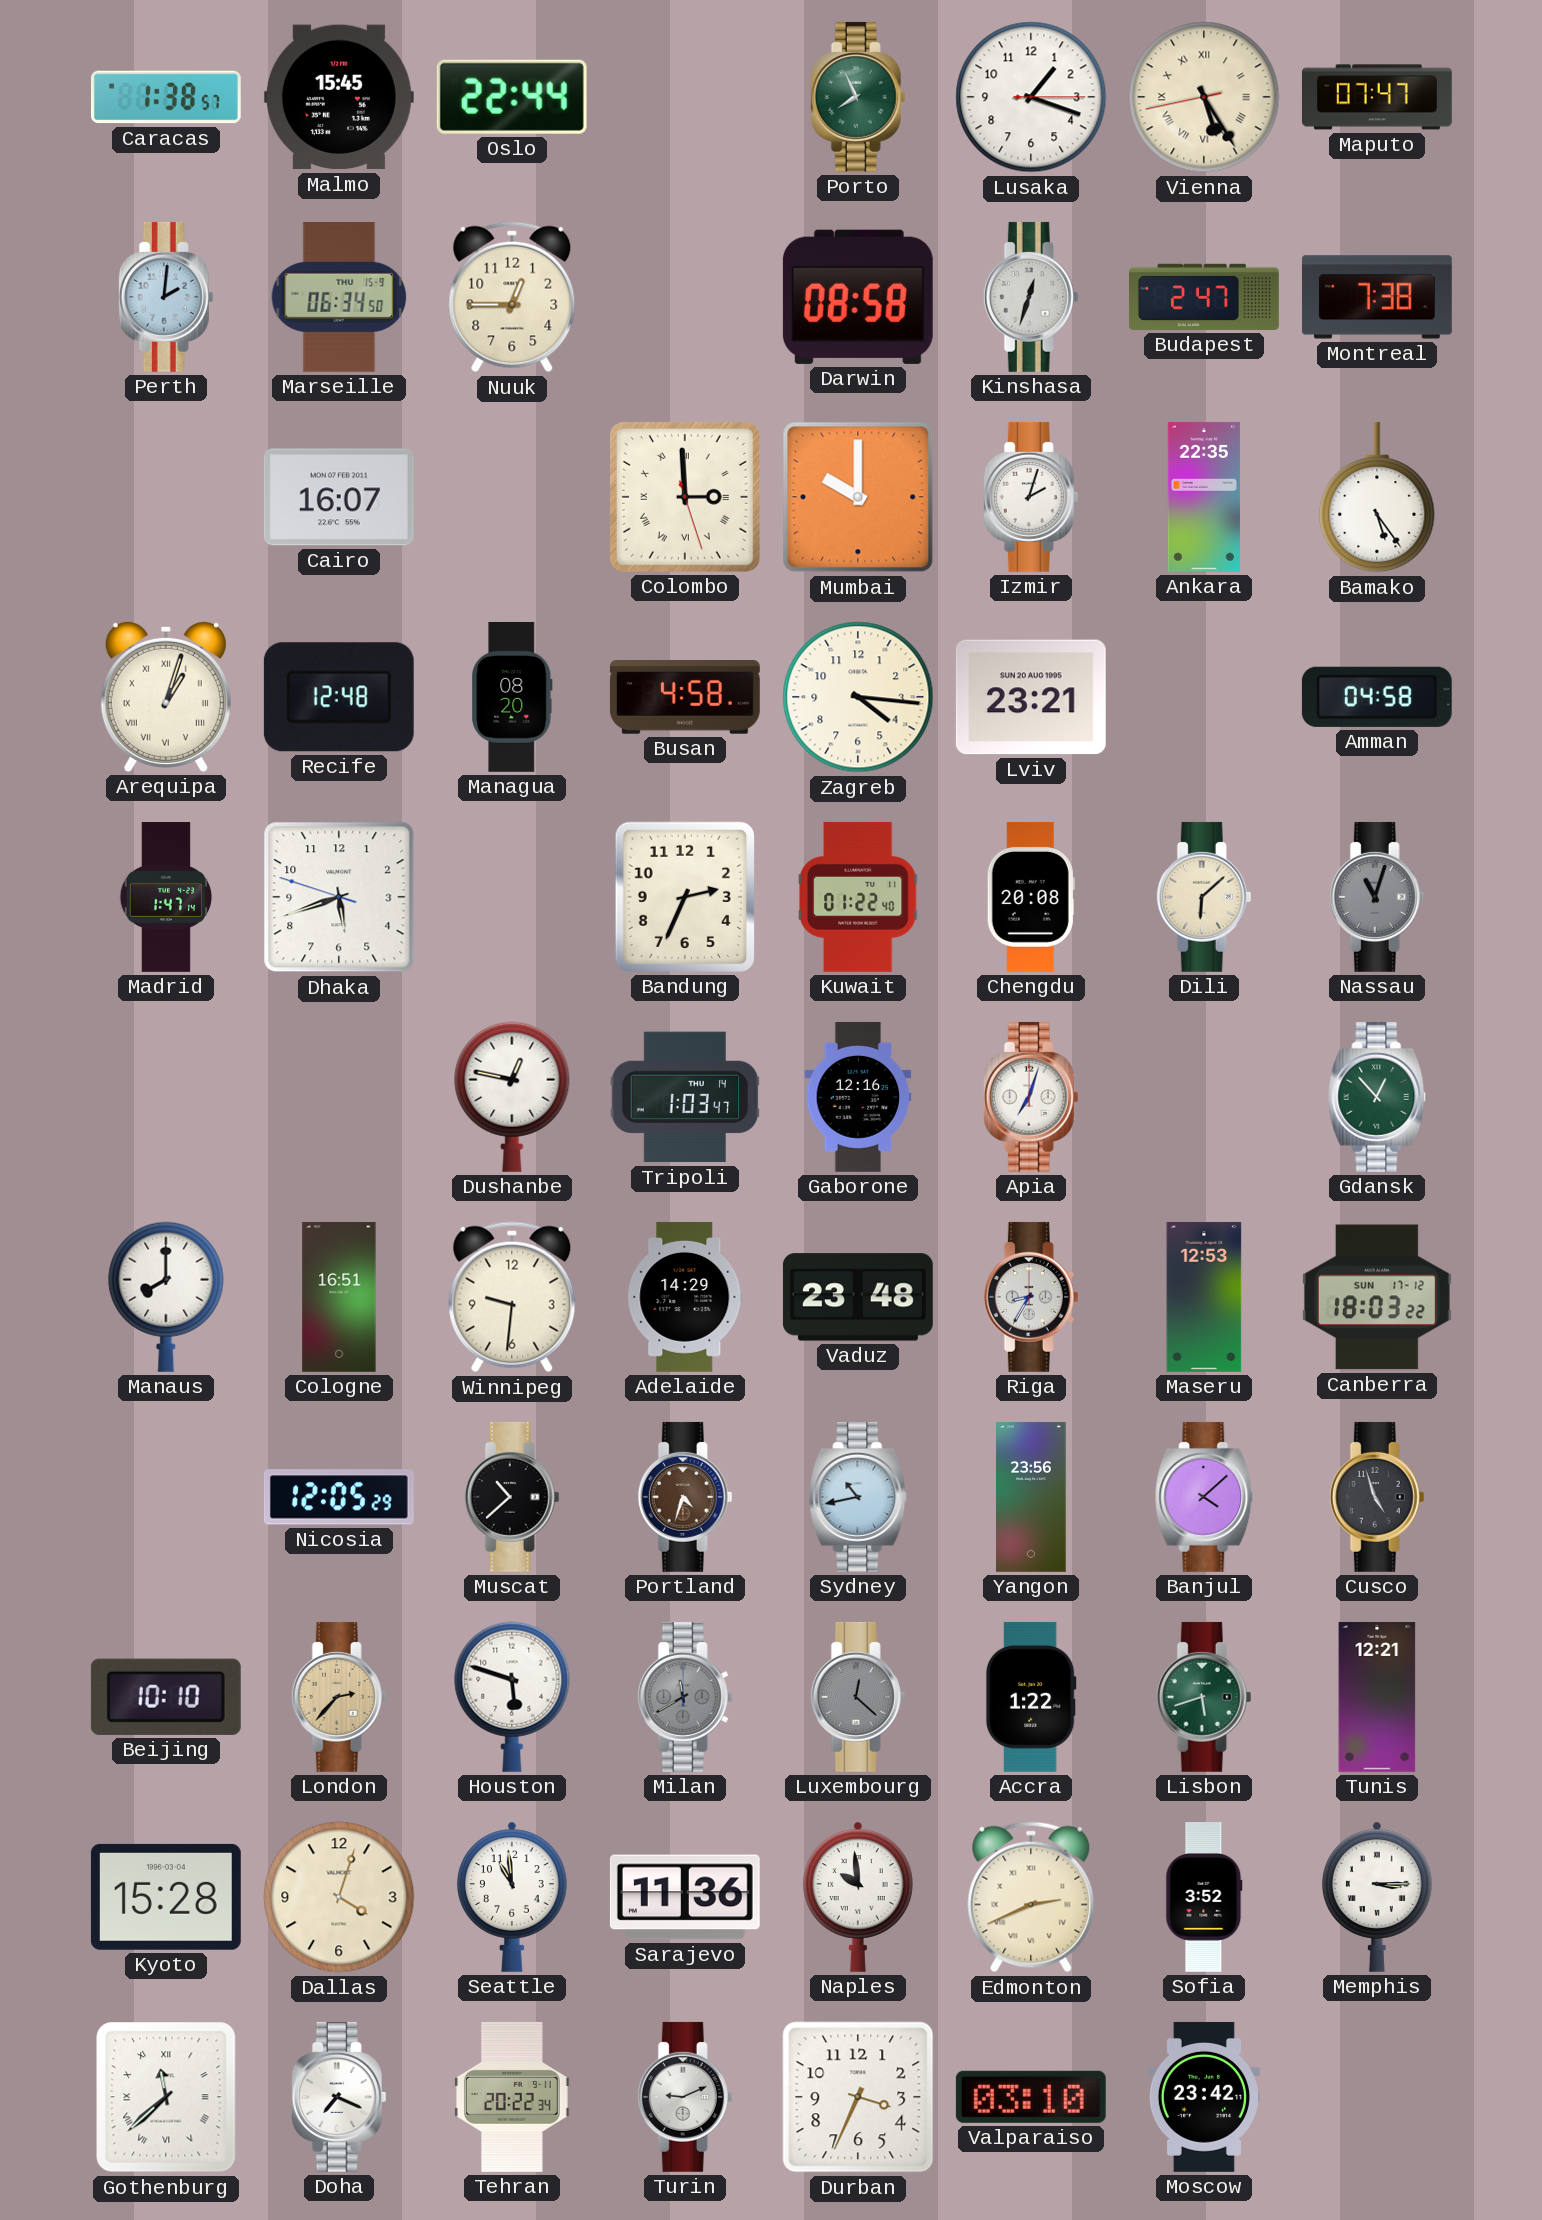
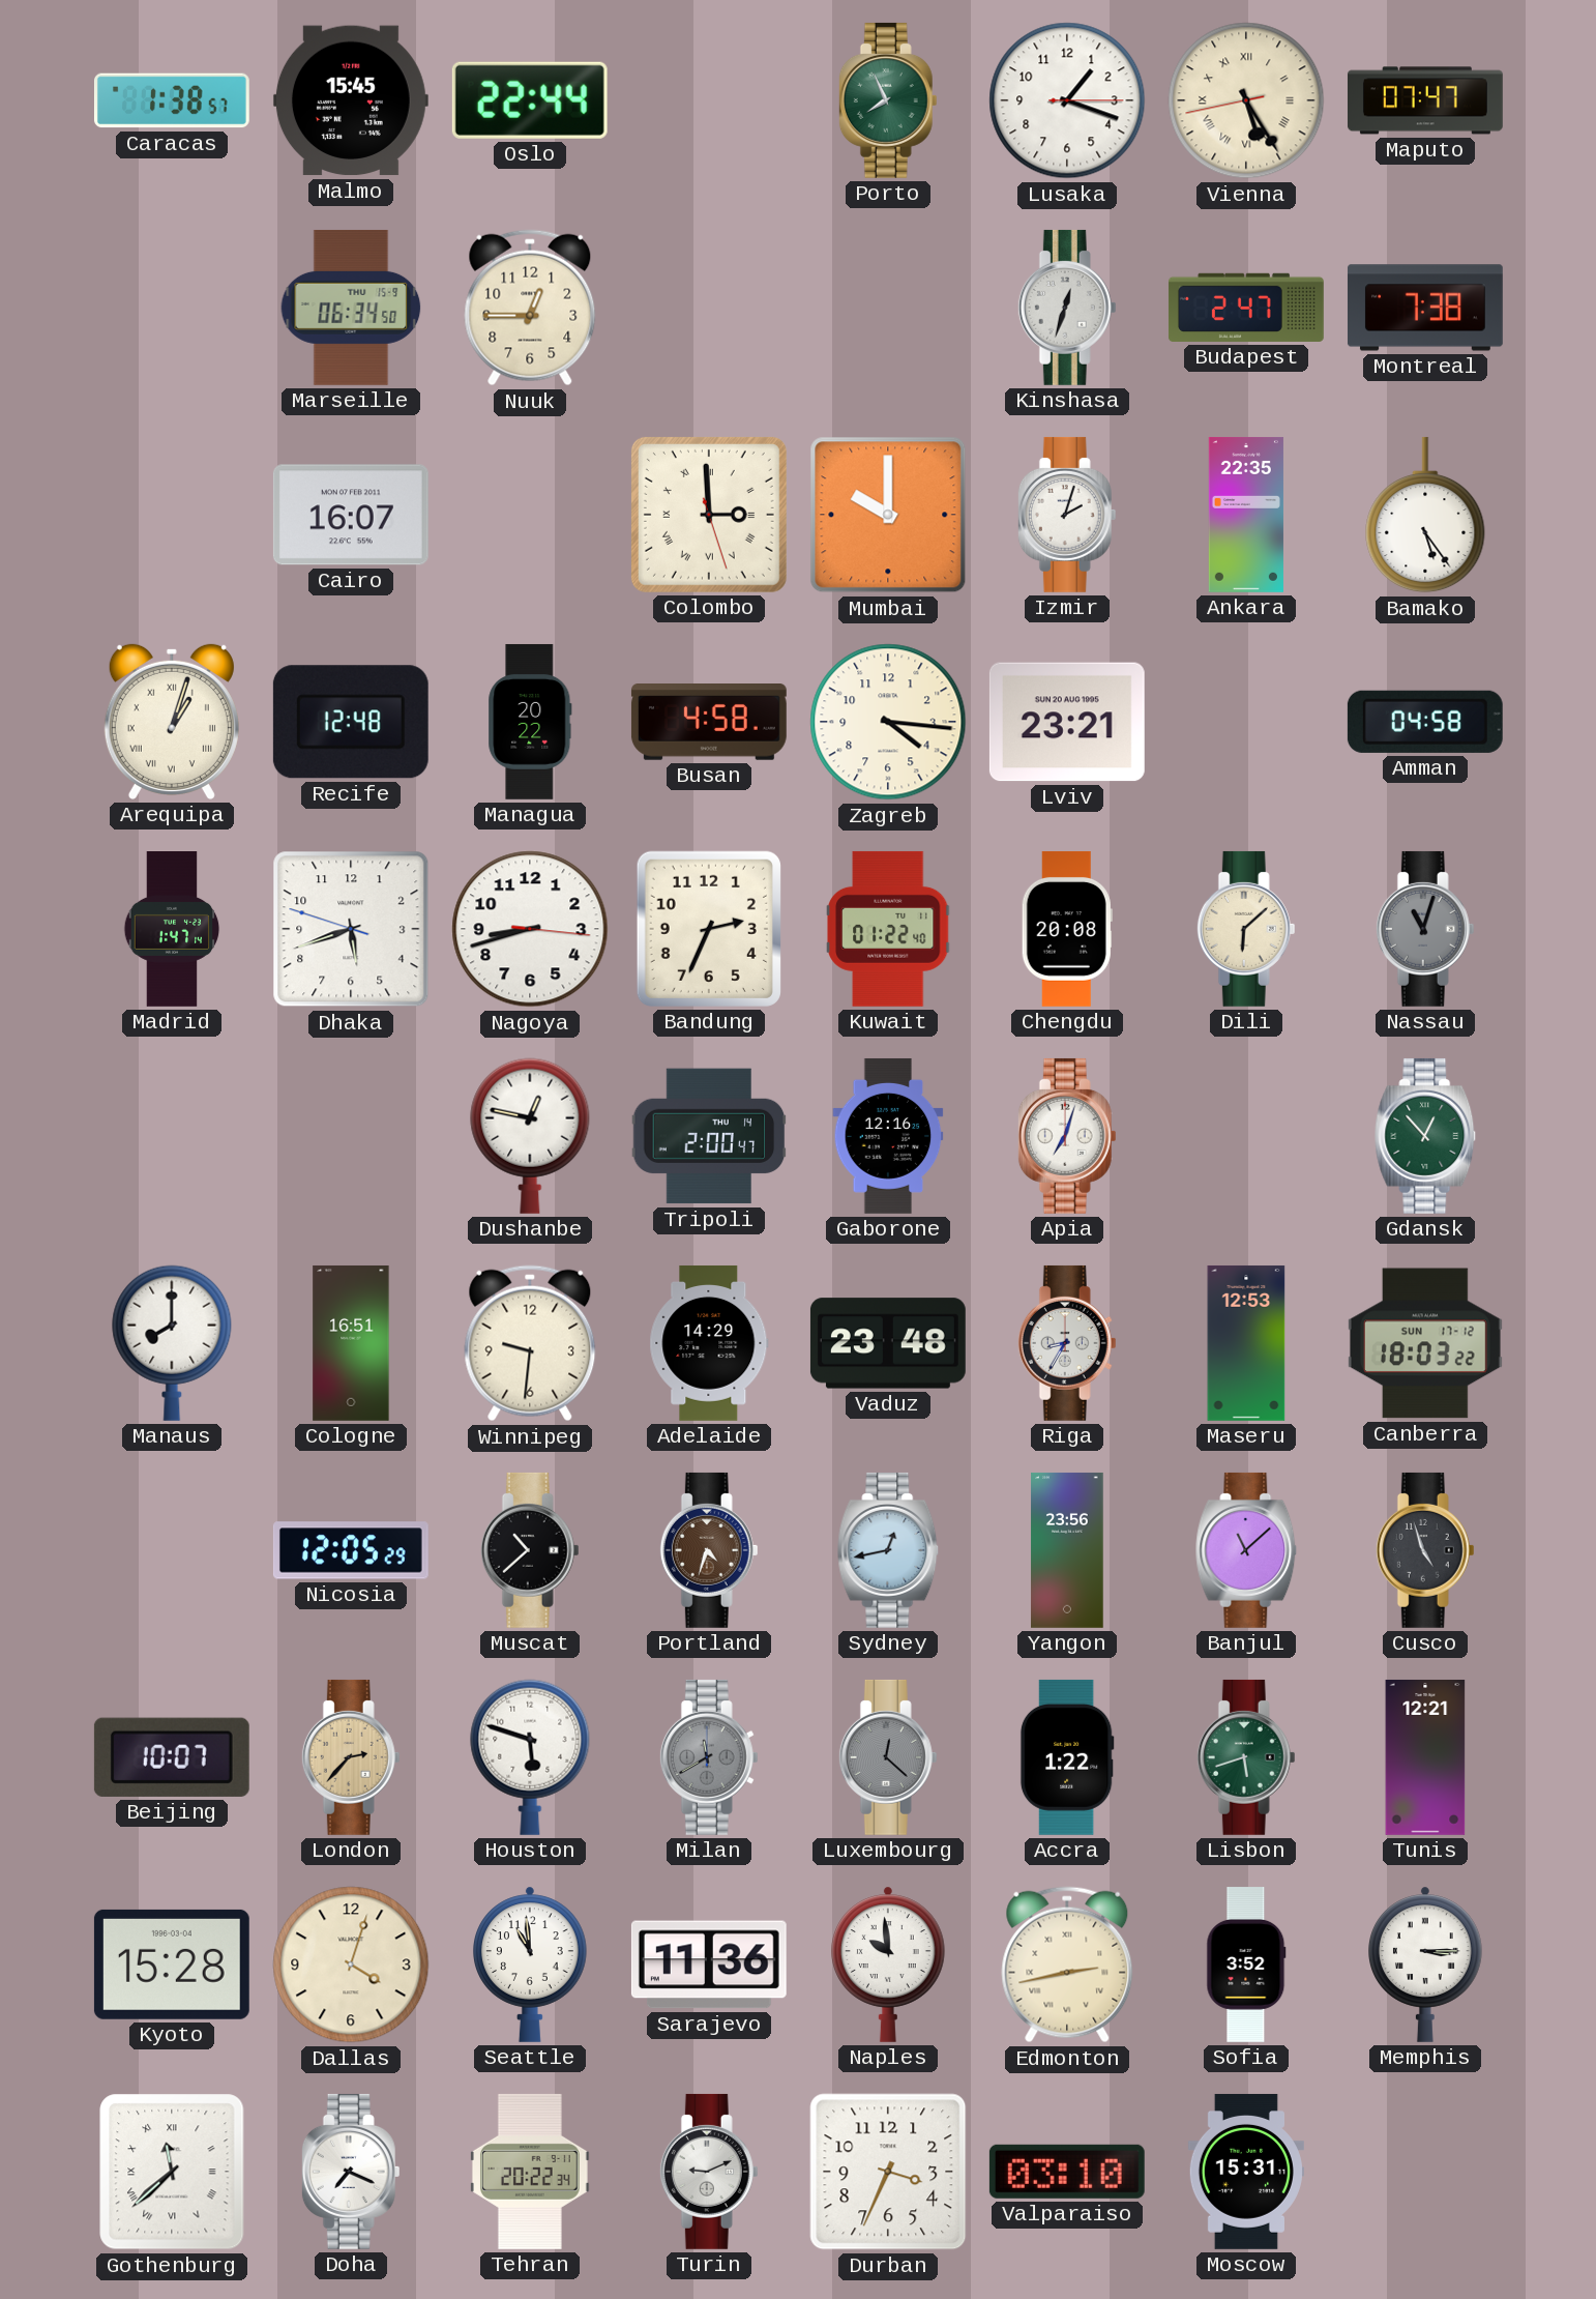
Perth: 2:01 -> none
Darwin: 08:58 -> none
Managua: 08:20 -> 20:22
Nagoya: none -> 8:42
Tripoli: 1:03 -> 2:00
Sydney: 10:43 -> 12:43
Banjul: 4:08 -> 11:08
Beijing: 10:10 -> 10:07
Edmonton: 2:41 -> 2:43
Moscow: 23:42 -> 15:31
